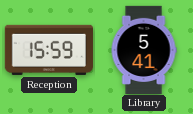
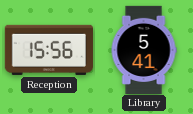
Reception: 15:59 -> 15:56
